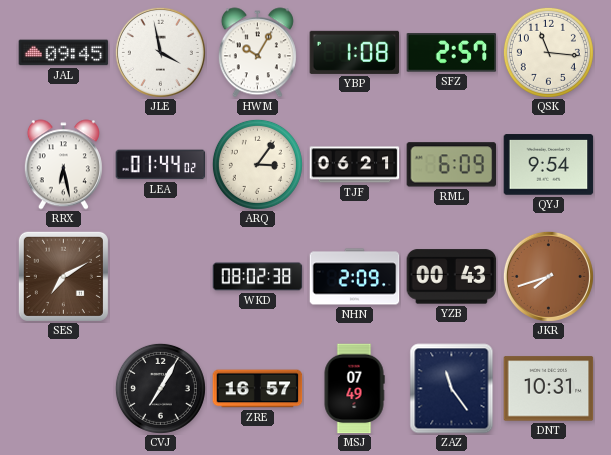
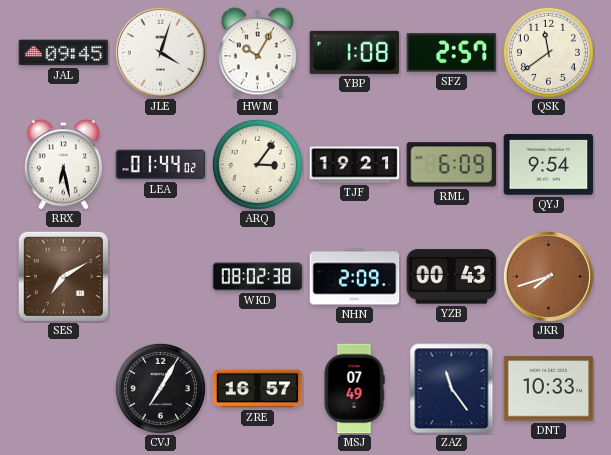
JLE: 3:58 -> 4:03
QSK: 11:16 -> 11:39
TJF: 06:21 -> 19:21
DNT: 10:31 -> 10:33
